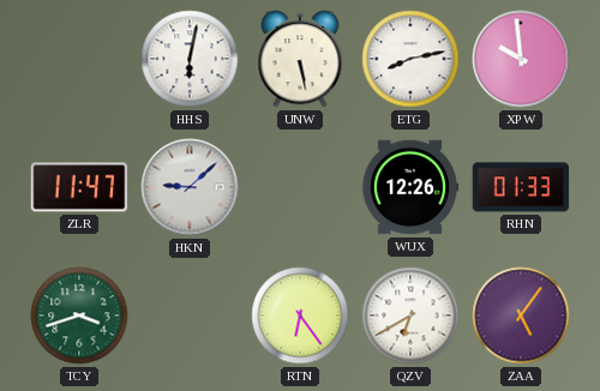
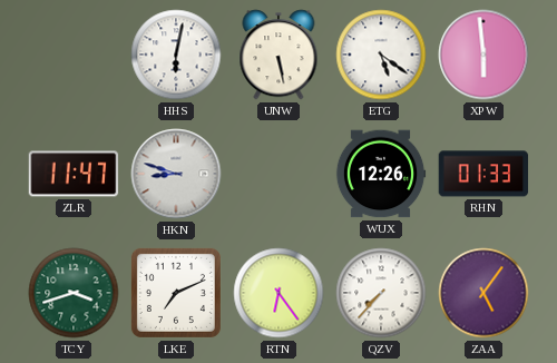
ETG: 8:13 -> 5:21
XPW: 9:59 -> 5:59
HKN: 9:08 -> 8:48
LKE: none -> 7:11
QZV: 6:40 -> 7:37
